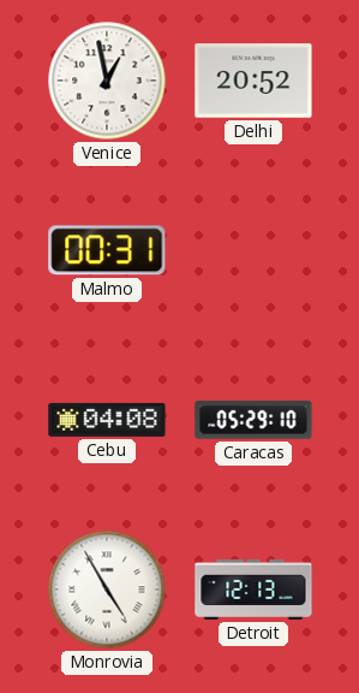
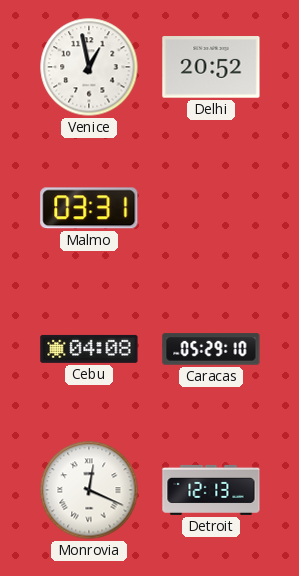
Malmo: 00:31 -> 03:31
Monrovia: 4:55 -> 12:19
